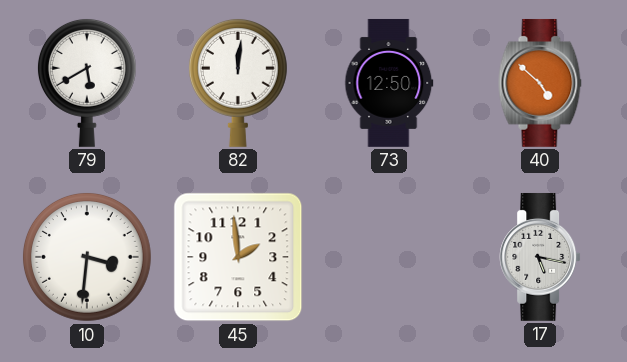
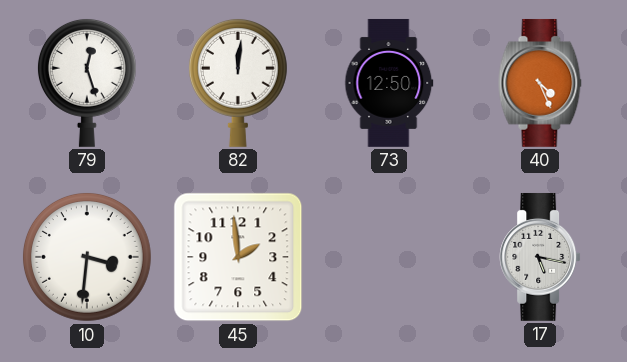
79: 5:40 -> 12:27
40: 4:52 -> 4:26
